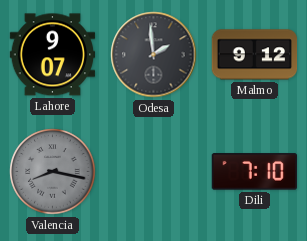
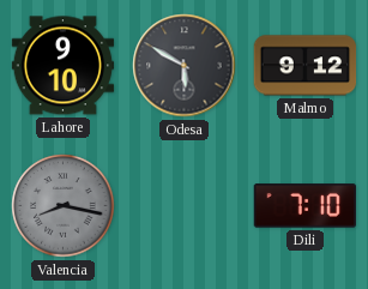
Lahore: 9:07 -> 9:10
Odesa: 1:59 -> 5:50
